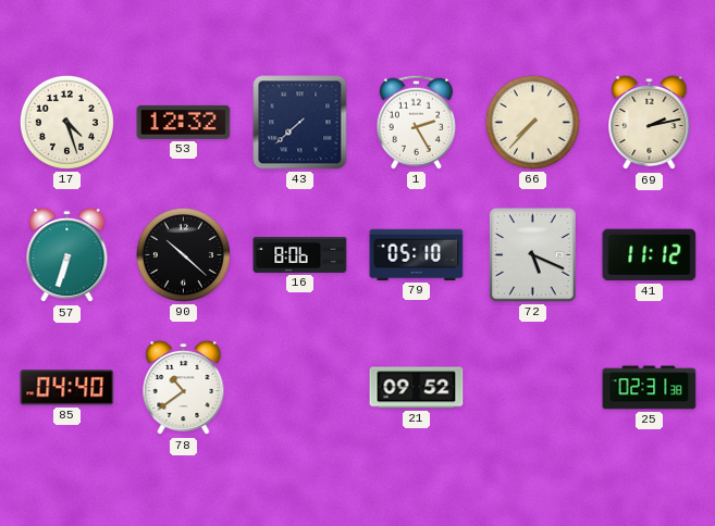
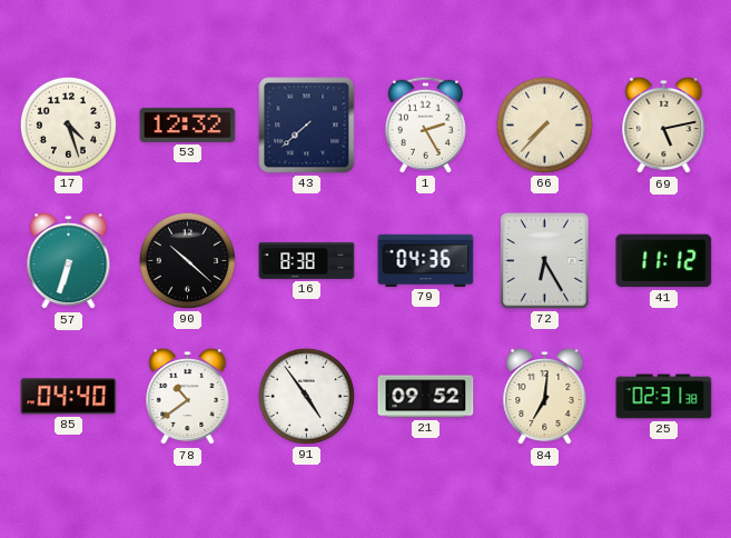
69: 2:13 -> 5:13
16: 8:06 -> 8:38
79: 05:10 -> 04:36
72: 5:19 -> 6:25
91: none -> 4:54
84: none -> 7:01
